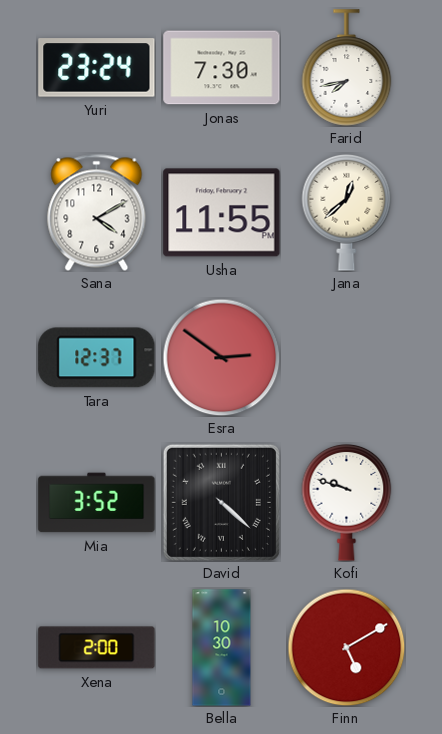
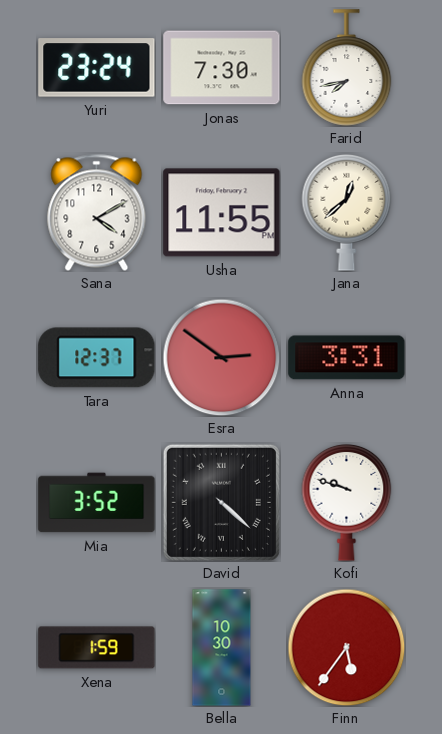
Anna: none -> 3:31
Xena: 2:00 -> 1:59
Finn: 5:10 -> 5:36
